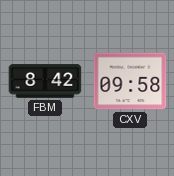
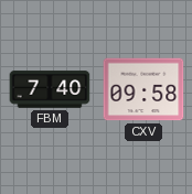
FBM: 8:42 -> 7:40
